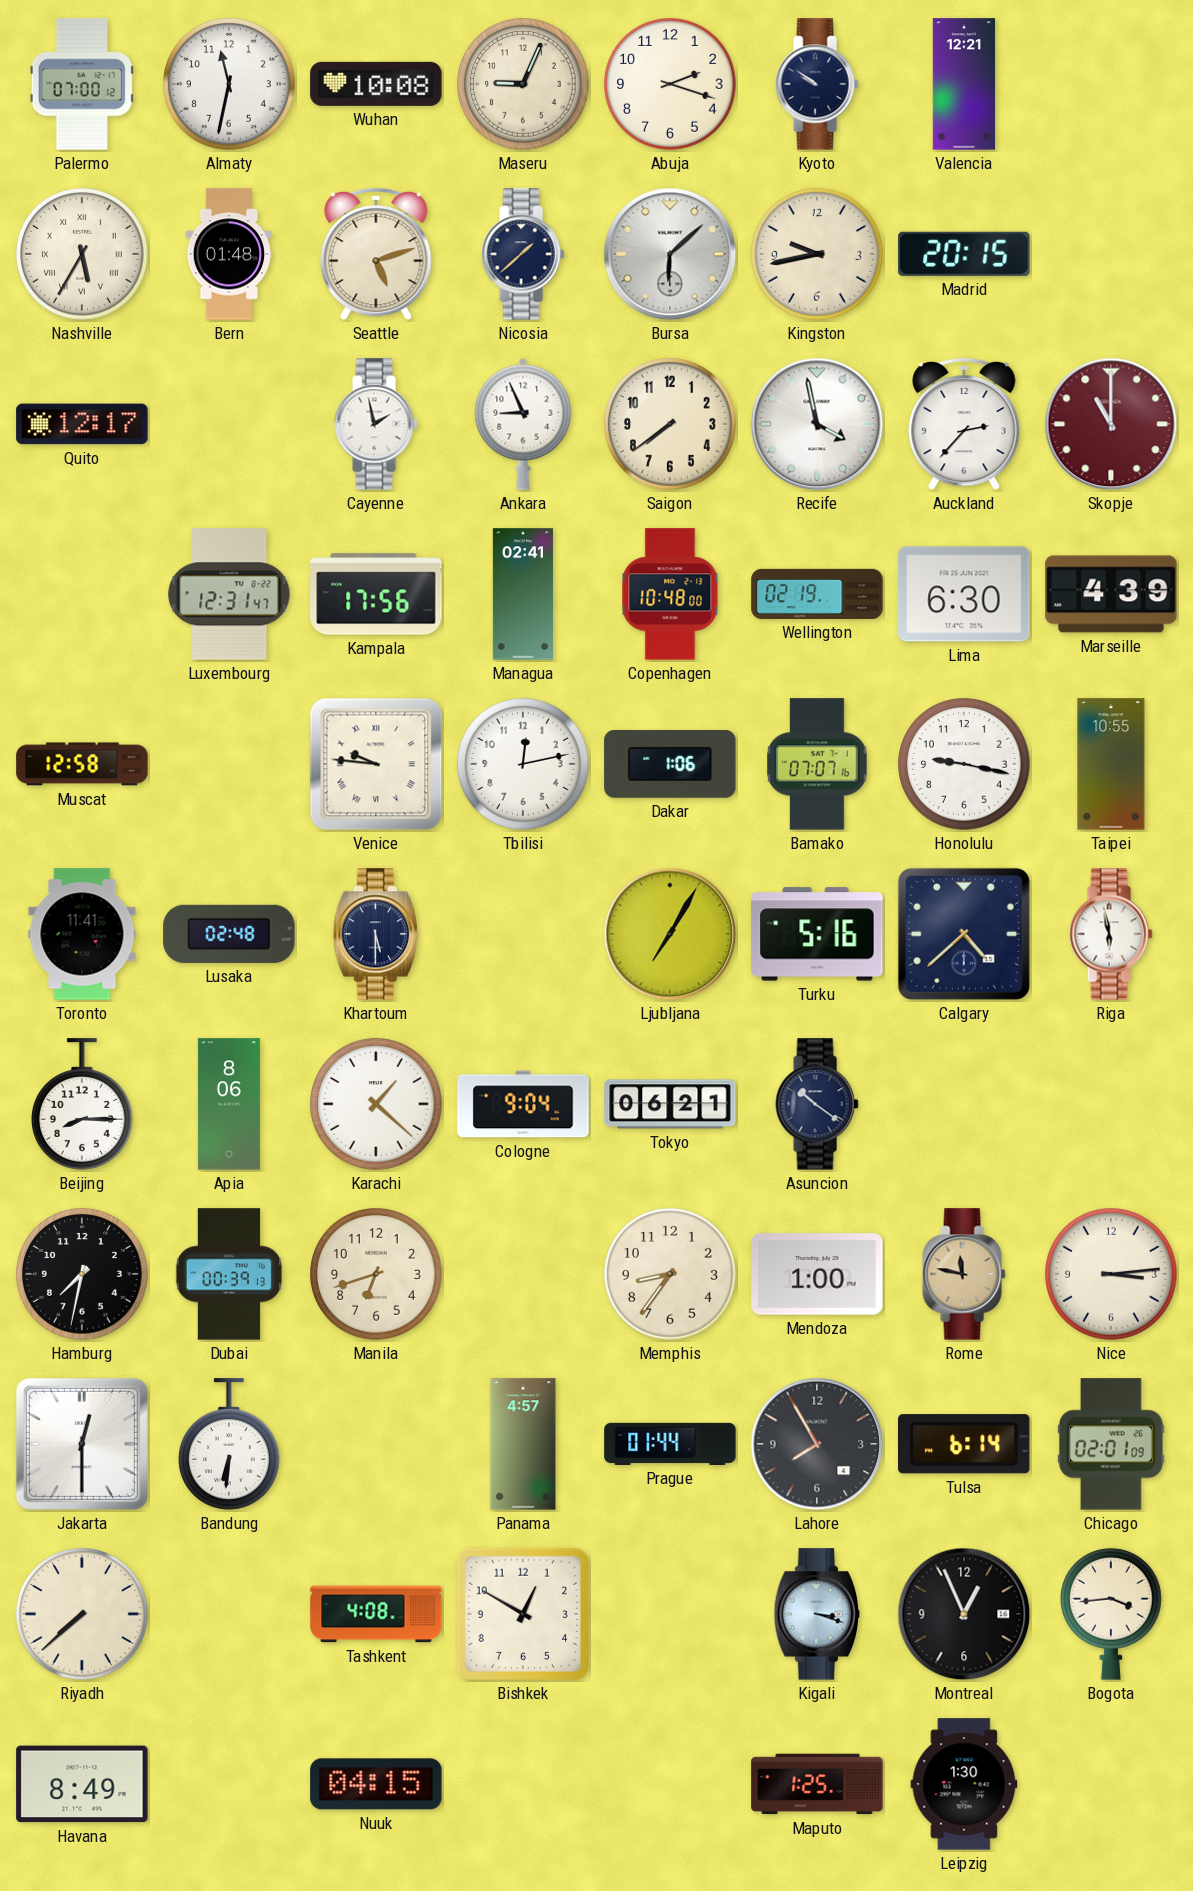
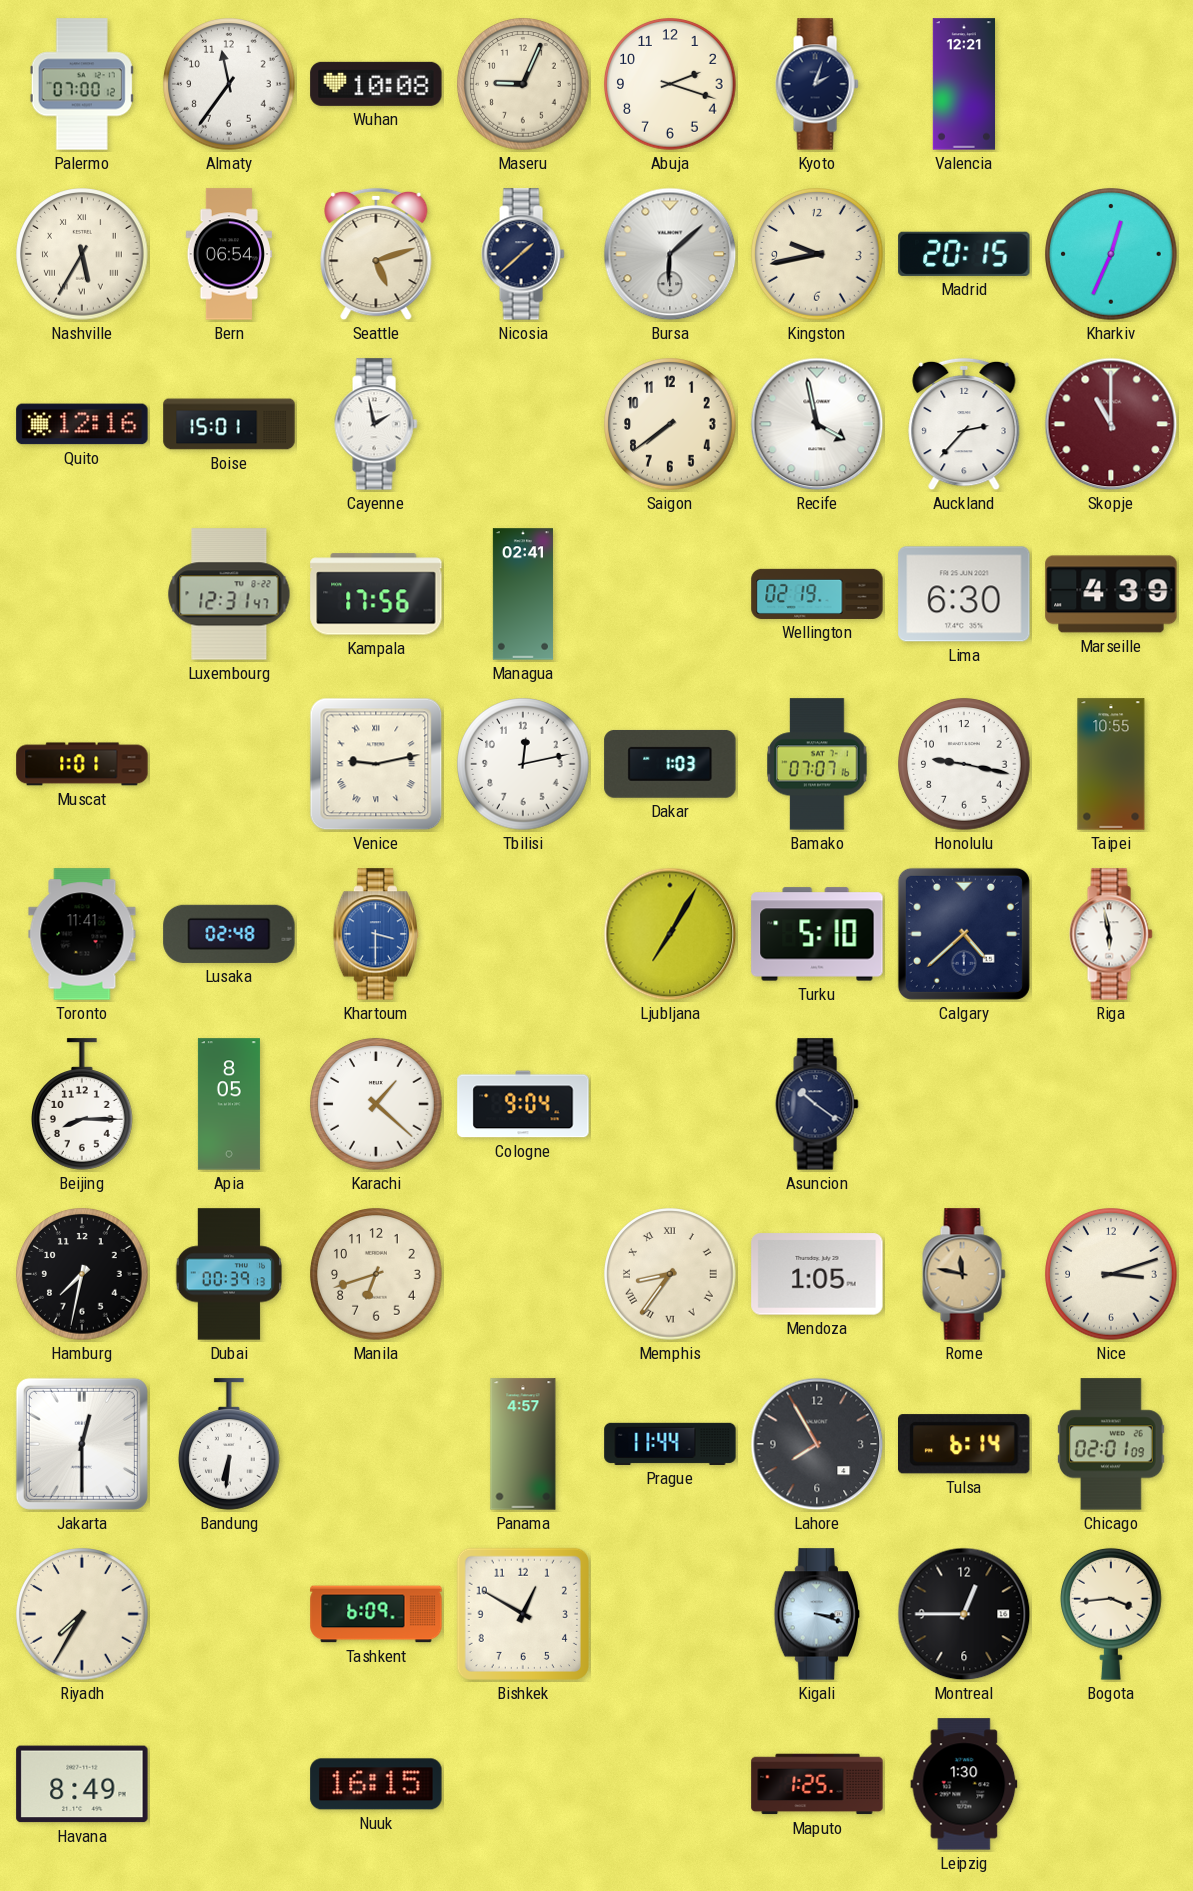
Almaty: 11:32 -> 11:36
Kyoto: 9:51 -> 2:03
Bern: 01:48 -> 06:54
Kharkiv: none -> 12:34
Quito: 12:17 -> 12:16
Boise: none -> 15:01
Ankara: 8:56 -> none
Copenhagen: 10:48 -> none
Muscat: 12:58 -> 1:01
Venice: 9:46 -> 9:13
Dakar: 1:06 -> 1:03
Khartoum: 5:30 -> 3:30
Khartoum dial: navy -> blue
Turku: 5:16 -> 5:10
Apia: 8:06 -> 8:05
Tokyo: 06:21 -> none
Memphis numerals: Arabic -> Roman
Mendoza: 1:00 -> 1:05
Nice: 3:14 -> 3:12
Prague: 01:44 -> 11:44
Riyadh: 7:38 -> 7:35
Tashkent: 4:08 -> 6:09
Montreal: 12:56 -> 12:45
Nuuk: 04:15 -> 16:15
